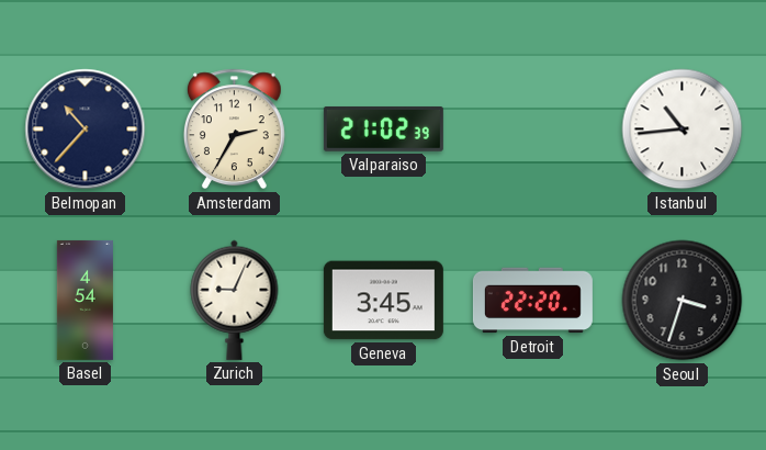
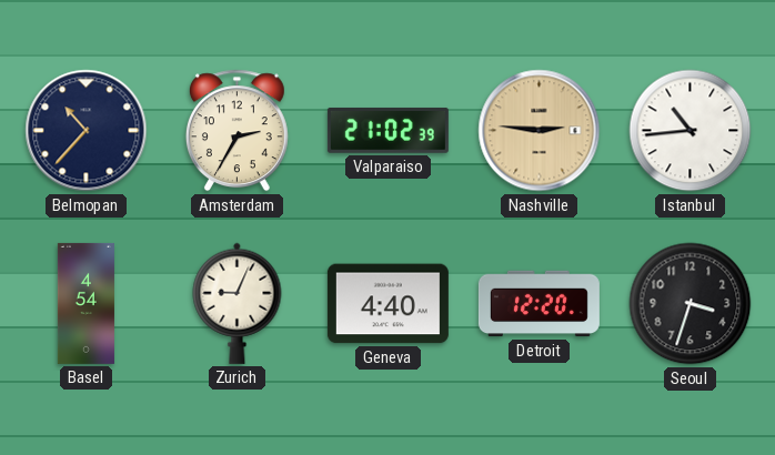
Nashville: none -> 2:46
Geneva: 3:45 -> 4:40
Detroit: 22:20 -> 12:20
